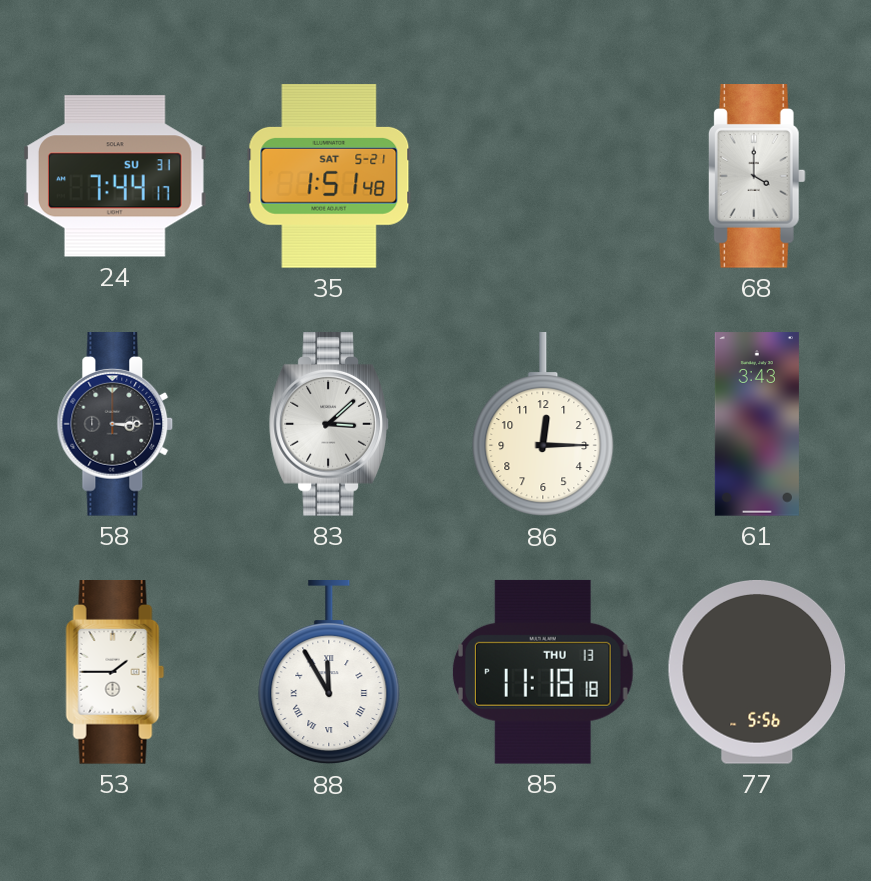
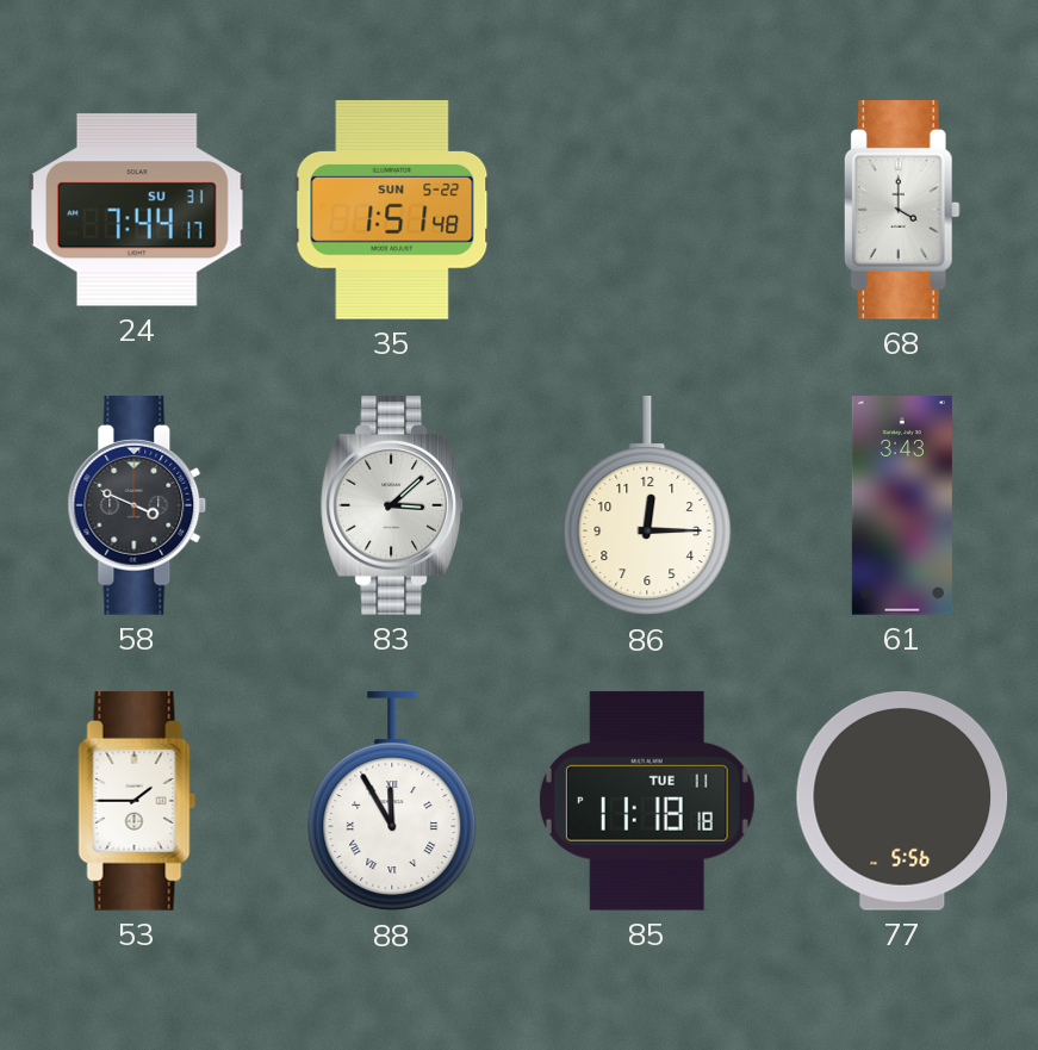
35 date: SAT 5-21 -> SUN 5-22
58: 3:15 -> 3:49
85 date: THU 13 -> TUE 11
